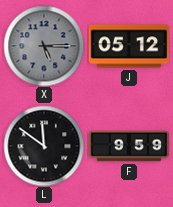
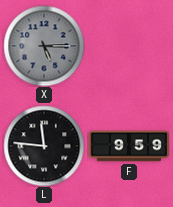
J: 05:12 -> none
L: 11:51 -> 11:46
